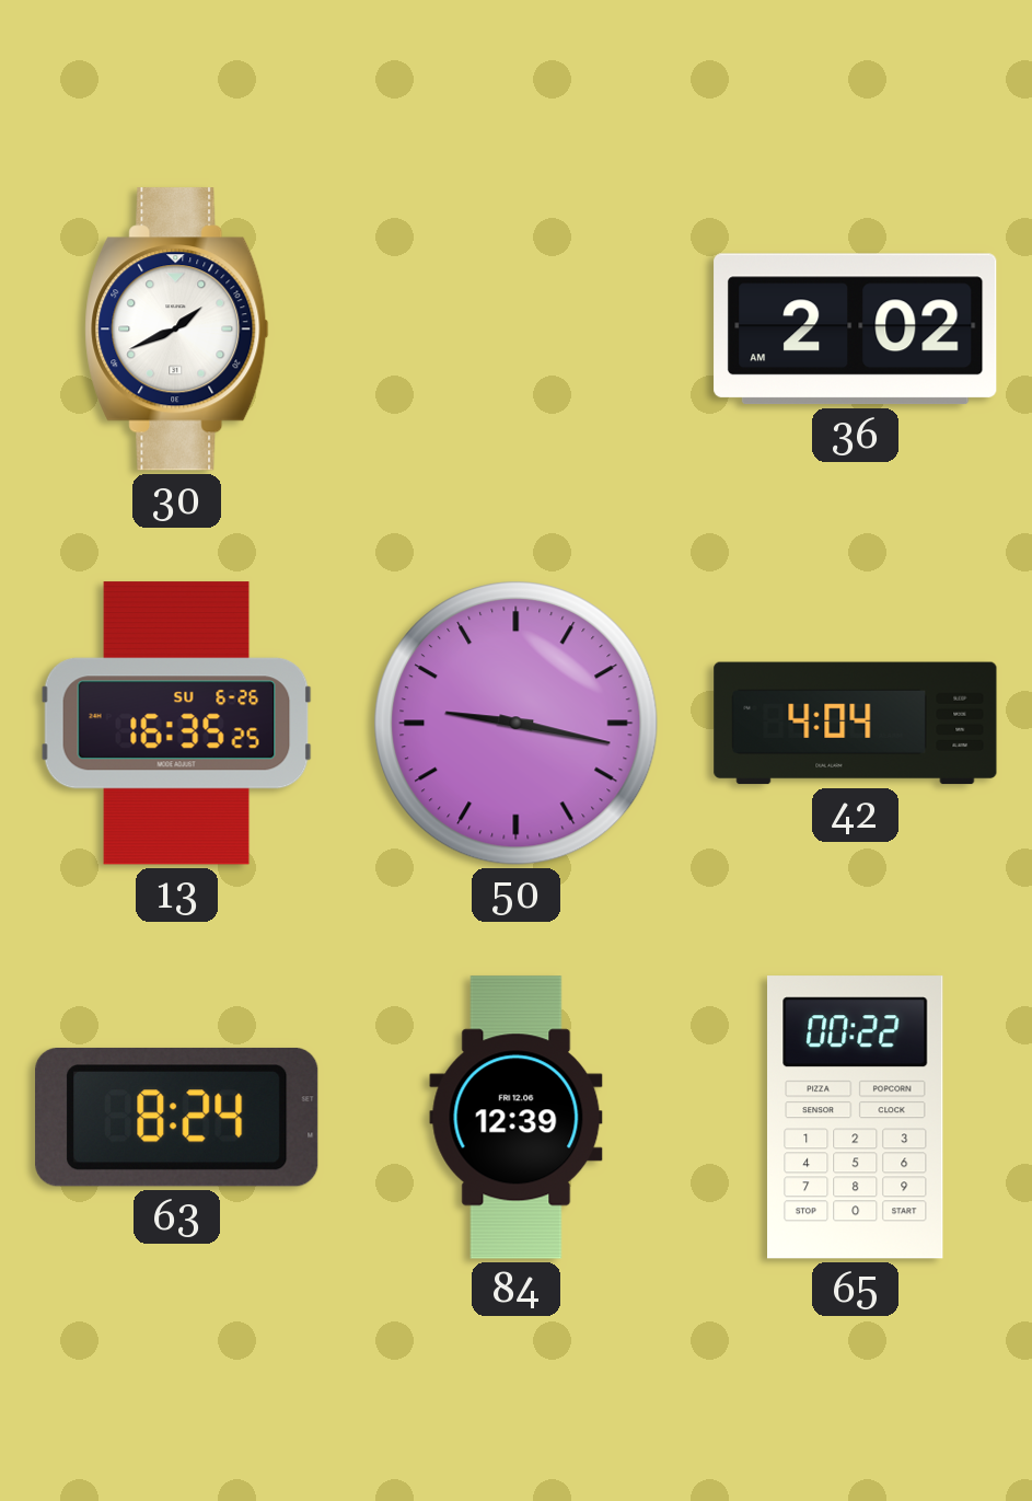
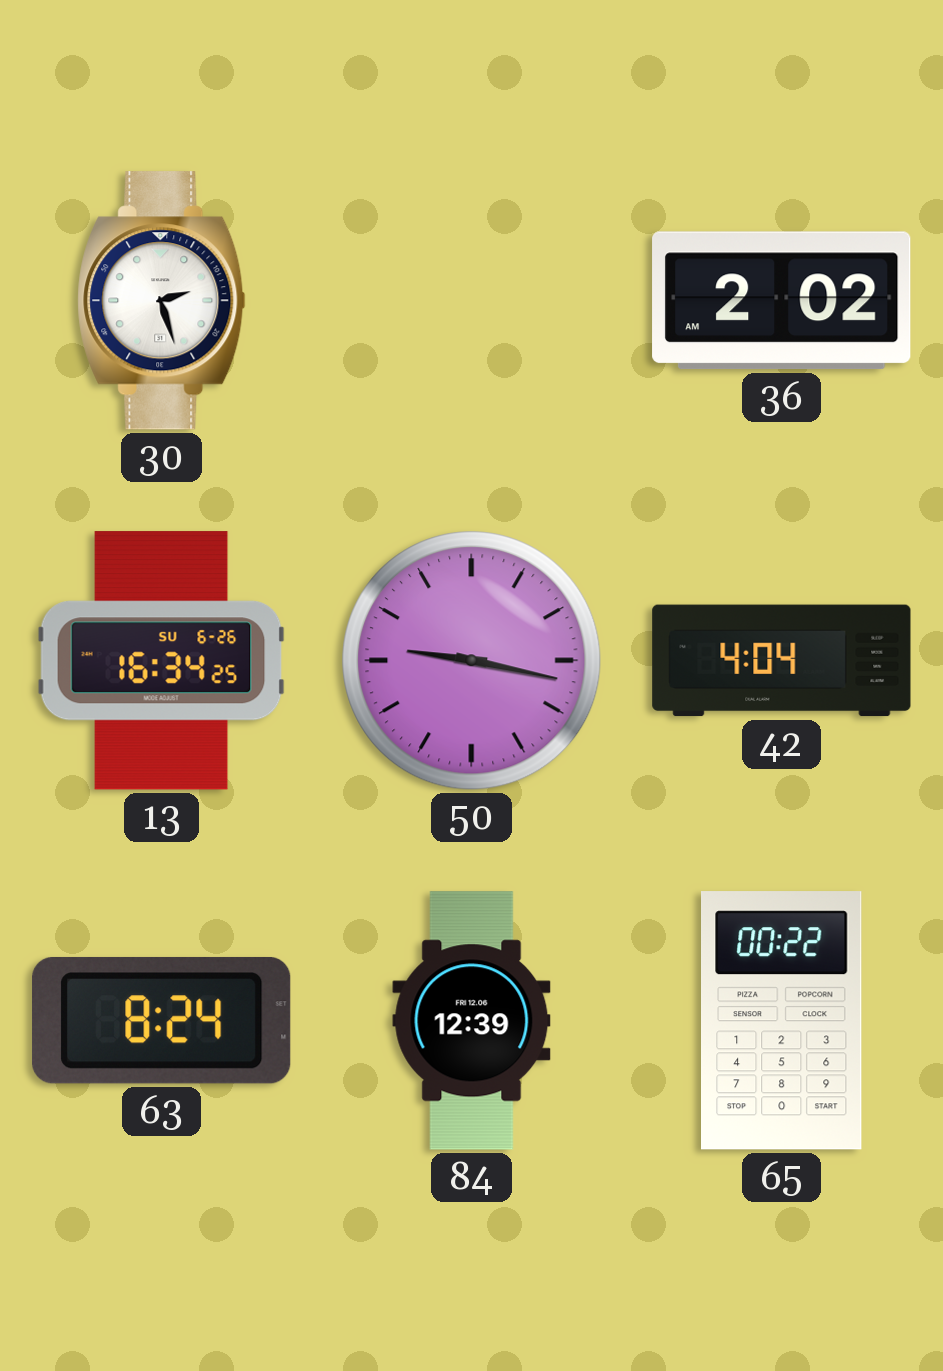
30: 1:41 -> 2:27
13: 16:35 -> 16:34
